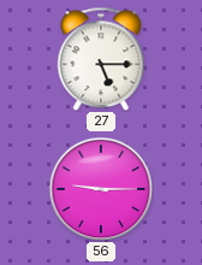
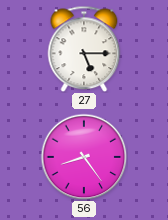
56: 9:15 -> 8:24
